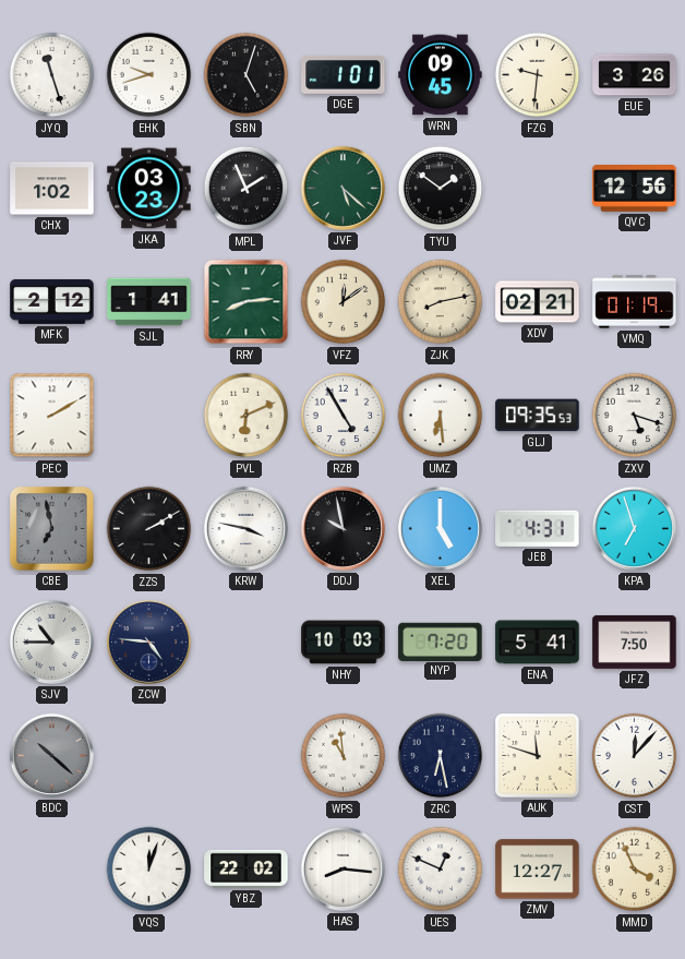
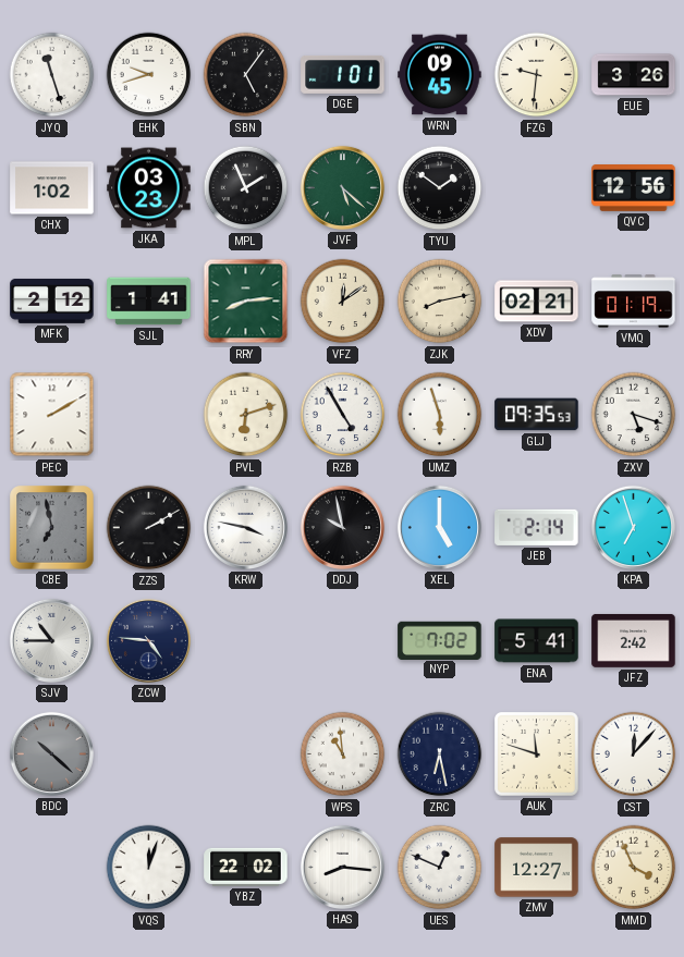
SBN: 5:03 -> 5:06
PVL: 6:11 -> 6:12
UMZ: 6:29 -> 5:57
JEB: 4:31 -> 2:14
NHY: 10:03 -> none
NYP: 7:20 -> 7:02
JFZ: 7:50 -> 2:42
